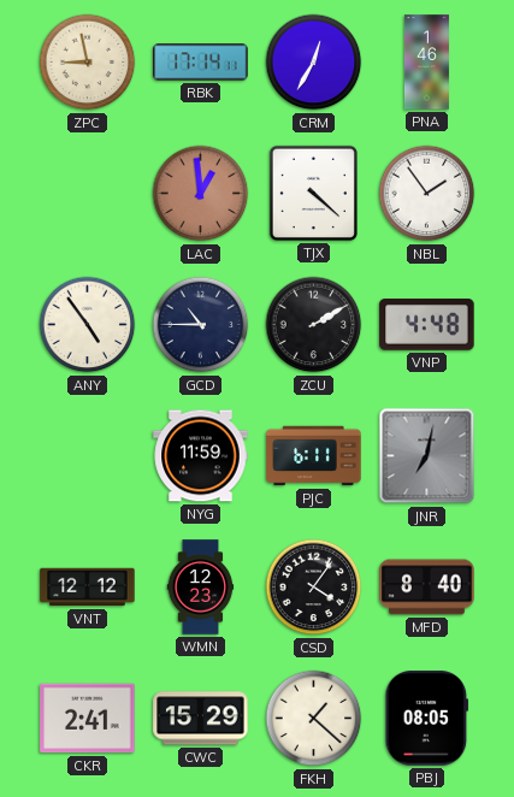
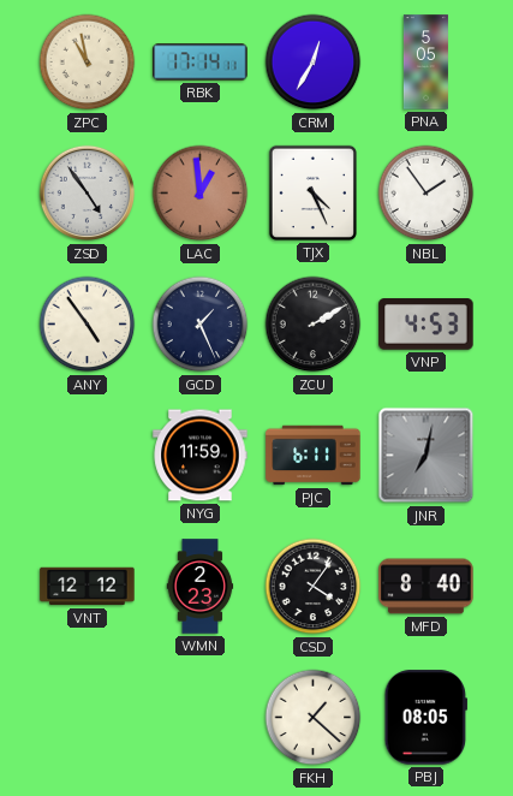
ZPC: 8:58 -> 10:58
PNA: 1:46 -> 5:05
ZSD: none -> 4:54
TJX: 4:22 -> 4:26
GCD: 10:45 -> 1:26
VNP: 4:48 -> 4:53
WMN: 12:23 -> 2:23
CKR: 2:41 -> none
CWC: 15:29 -> none
